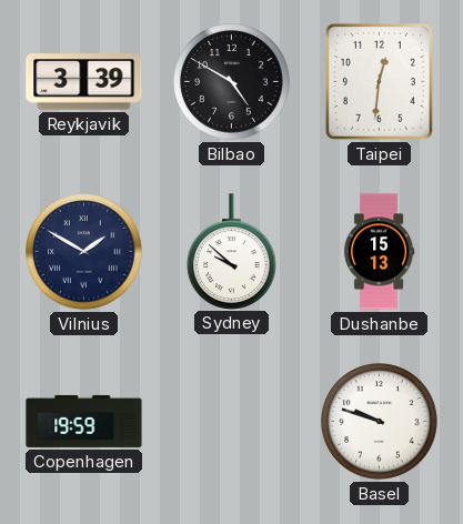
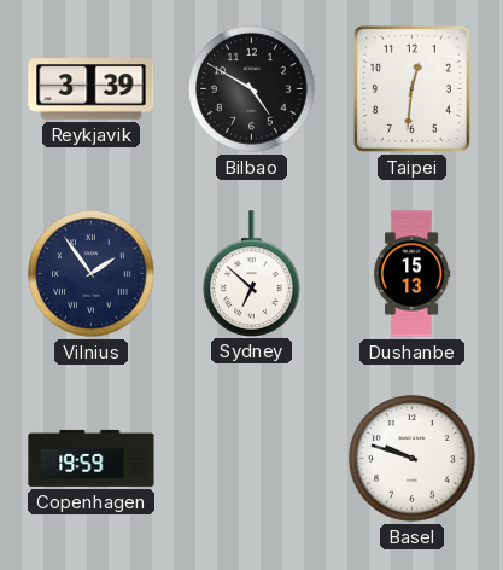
Vilnius: 1:50 -> 1:54
Sydney: 9:52 -> 6:52
